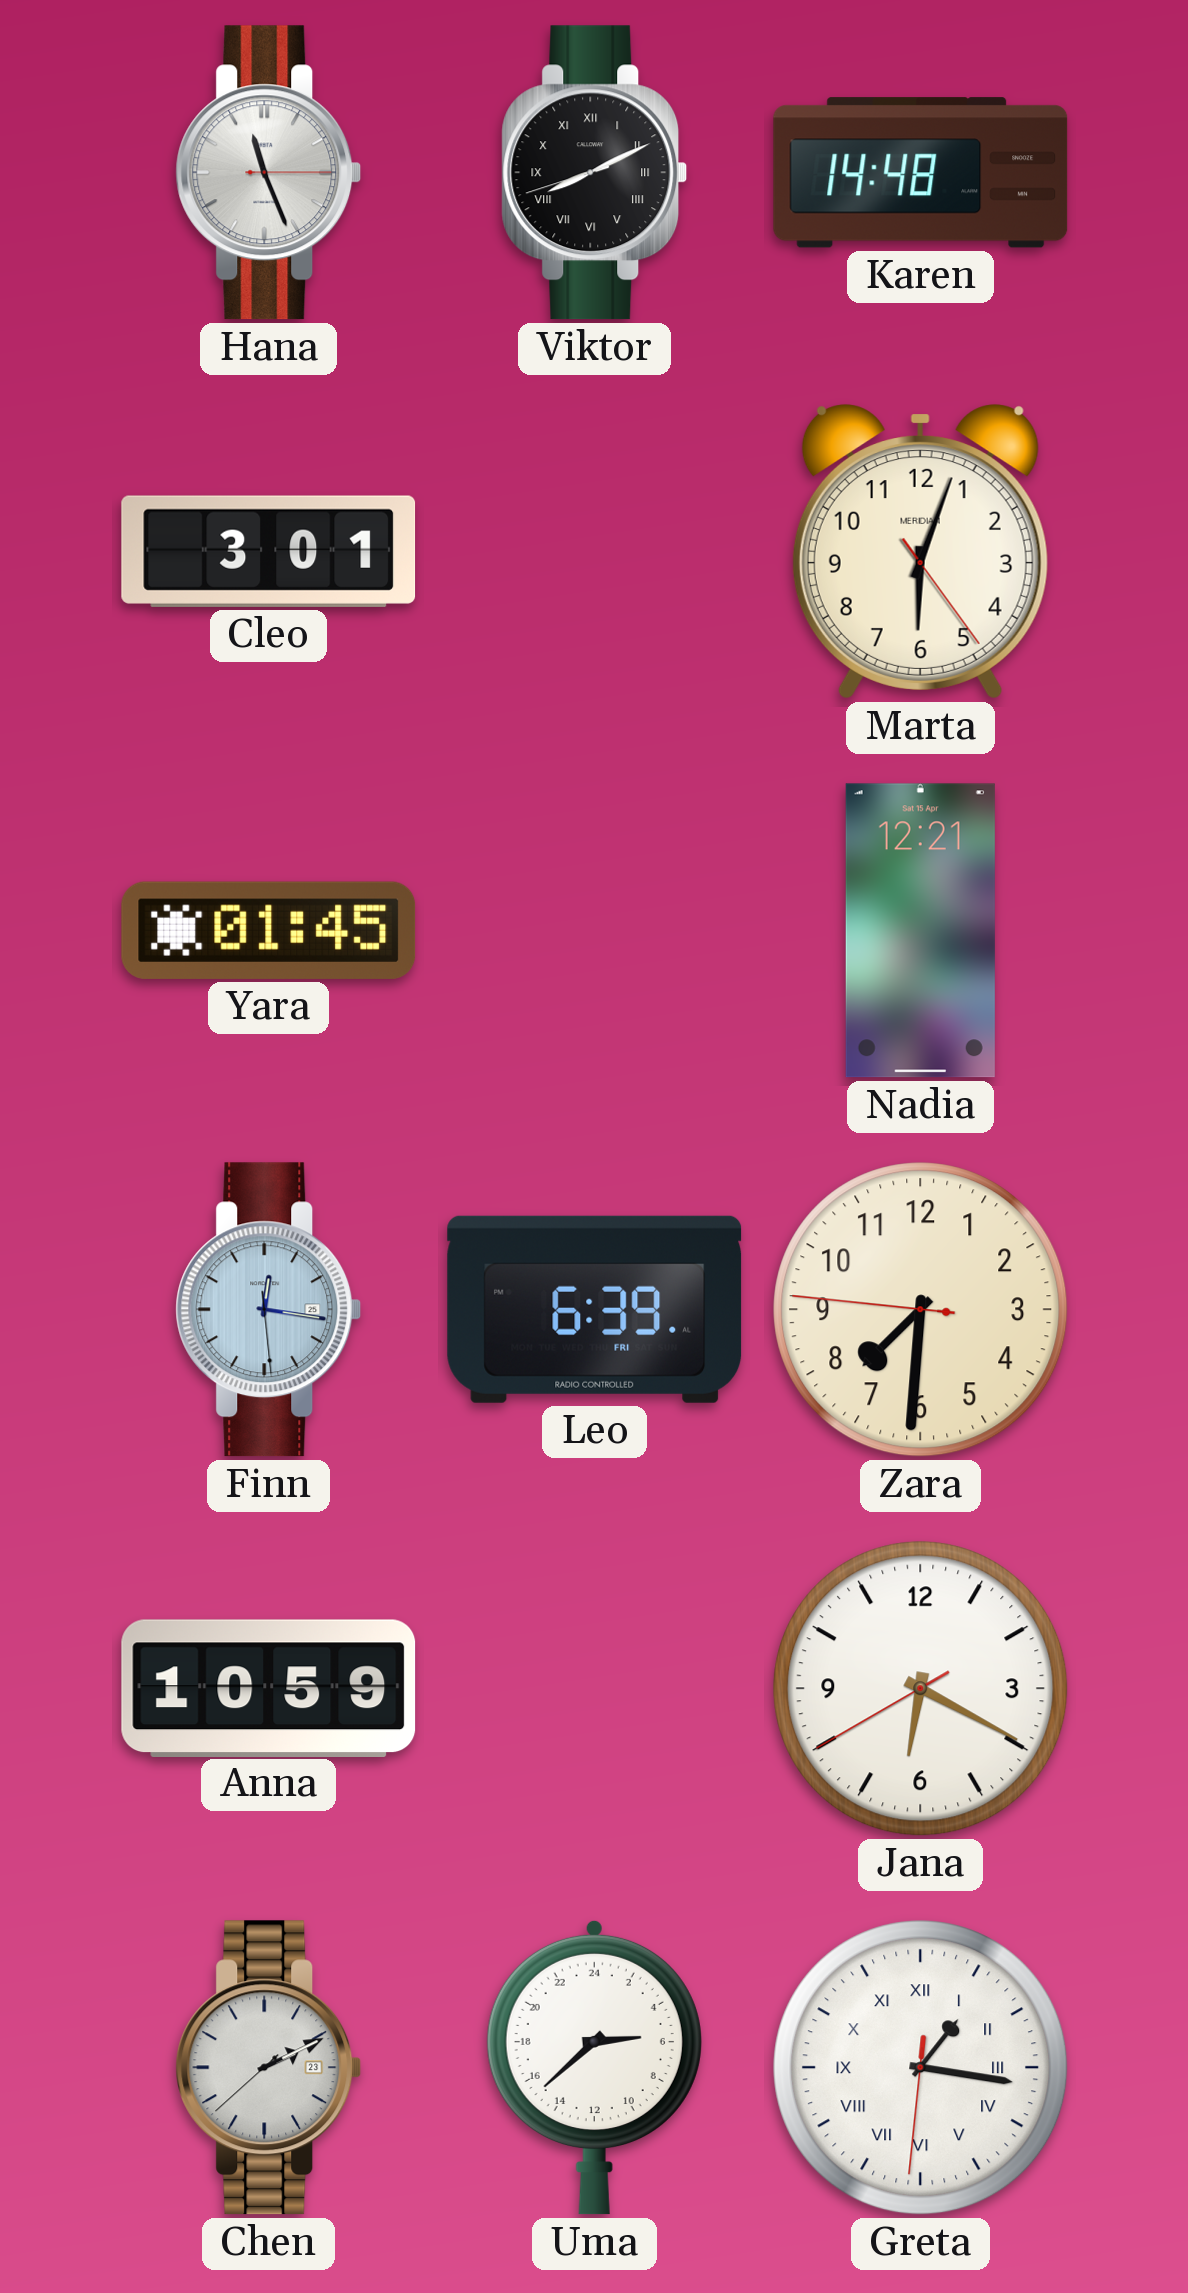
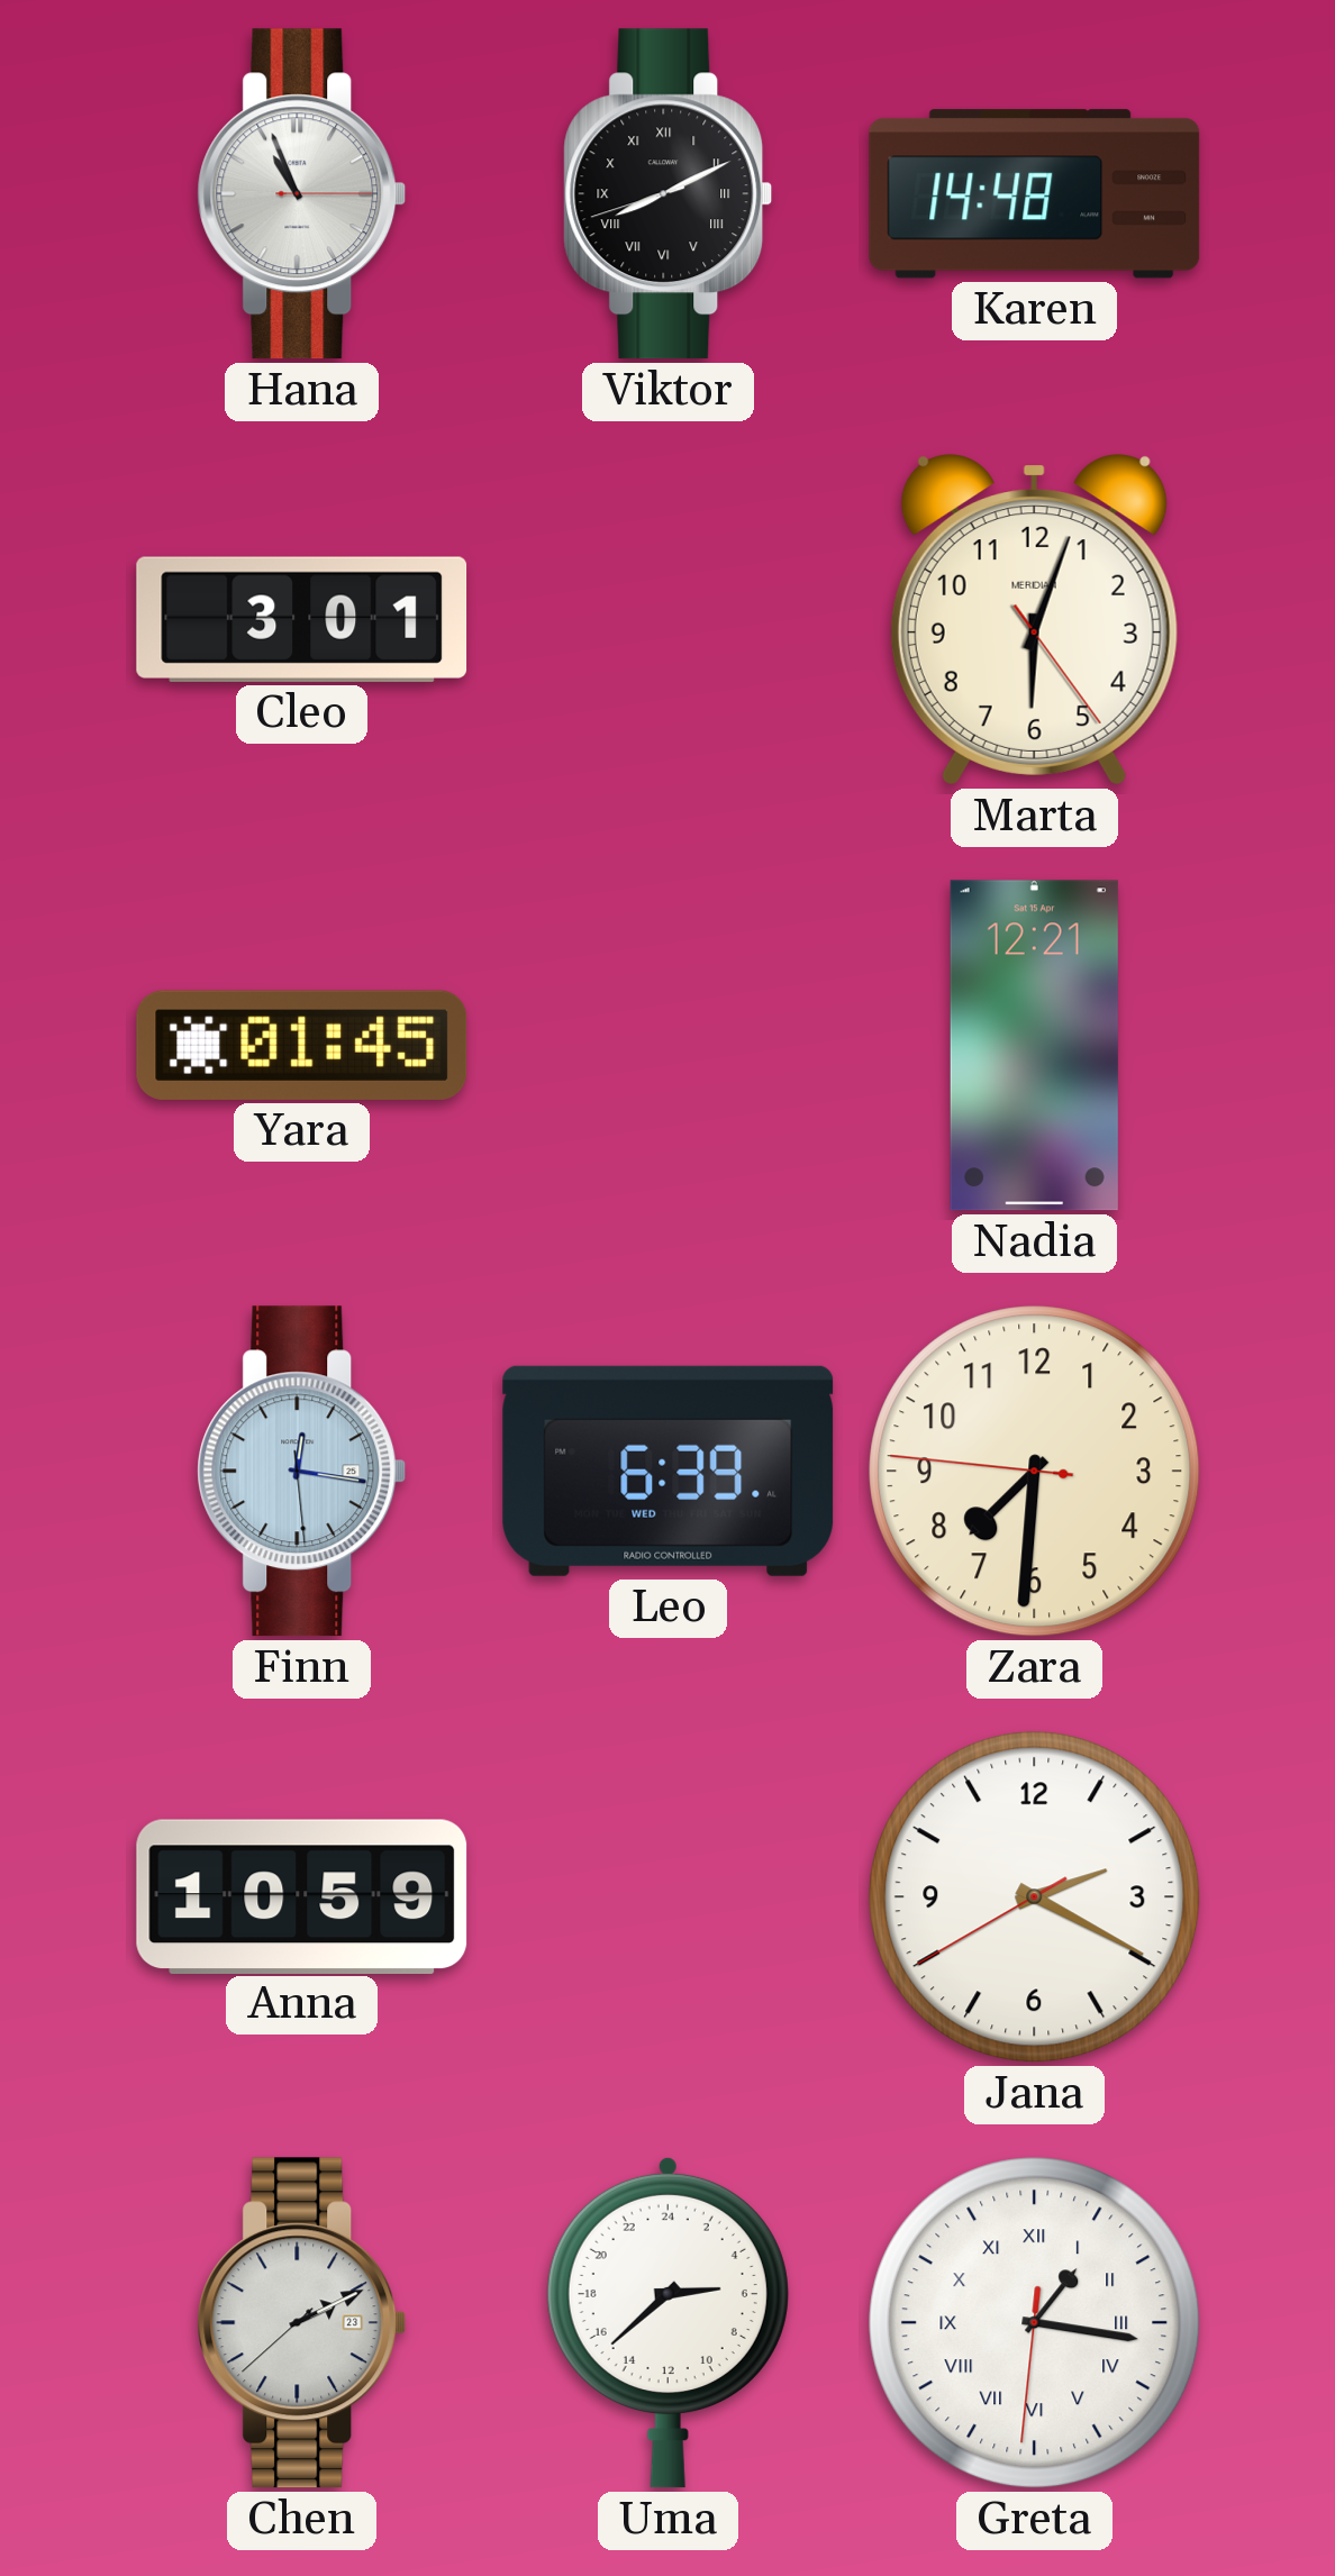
Hana: 11:26 -> 10:56
Leo date: FRI -> WED
Jana: 6:19 -> 2:19
